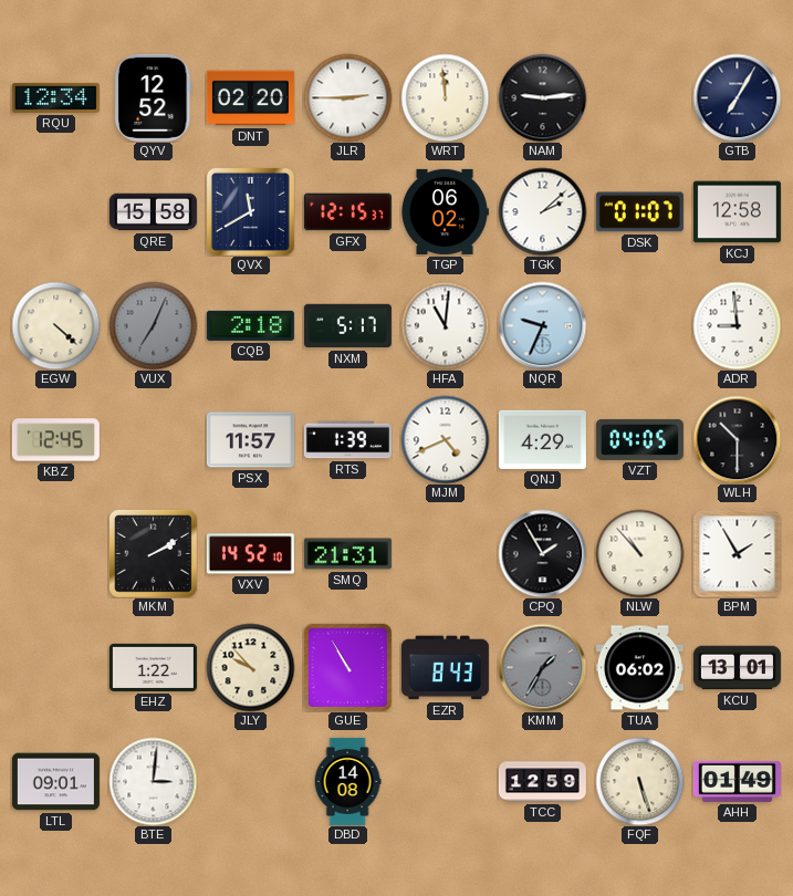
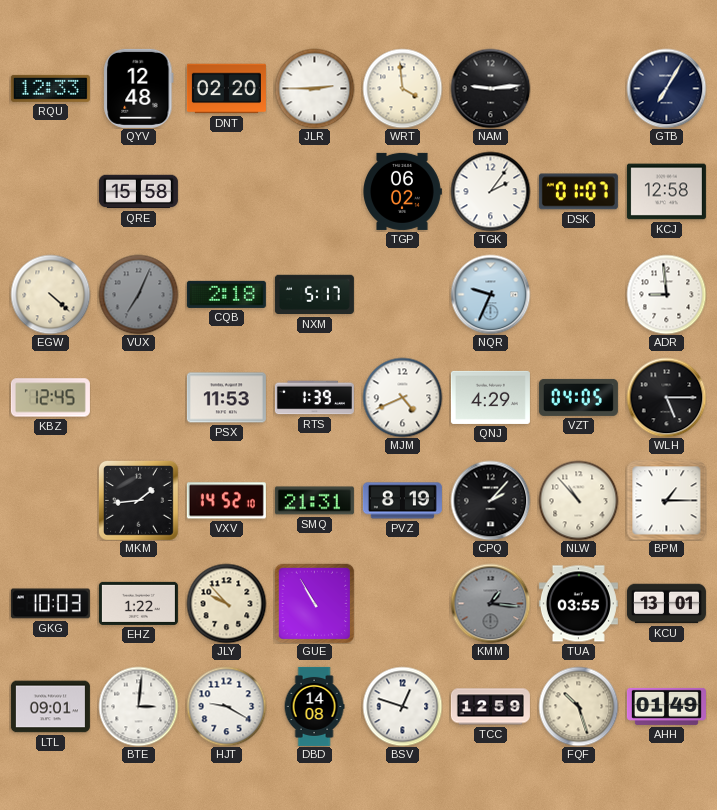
RQU: 12:34 -> 12:33
QYV: 12:52 -> 12:48
WRT: 11:59 -> 3:59
QVX: 11:40 -> none
GFX: 12:15 -> none
TGK: 2:08 -> 2:06
HFA: 11:01 -> none
PSX: 11:57 -> 11:53
WLH: 10:30 -> 5:15
MKM: 2:10 -> 1:44
PVZ: none -> 8:19
CPQ: 1:55 -> 2:07
BPM: 1:55 -> 1:15
GKG: none -> 10:03
EZR: 8:43 -> none
KMM: 1:35 -> 1:16
TUA: 06:02 -> 03:55
HJT: none -> 9:20
BSV: none -> 12:48
FQF: 5:27 -> 10:27
